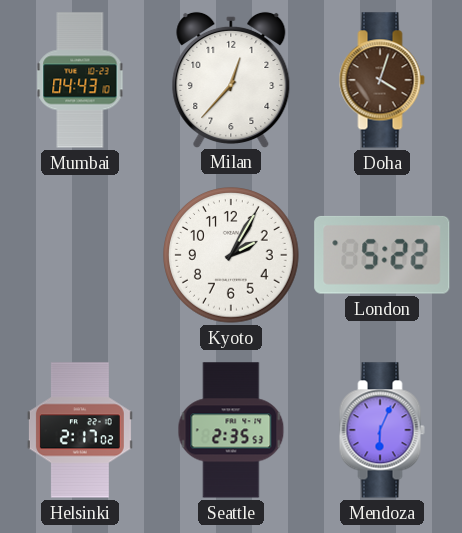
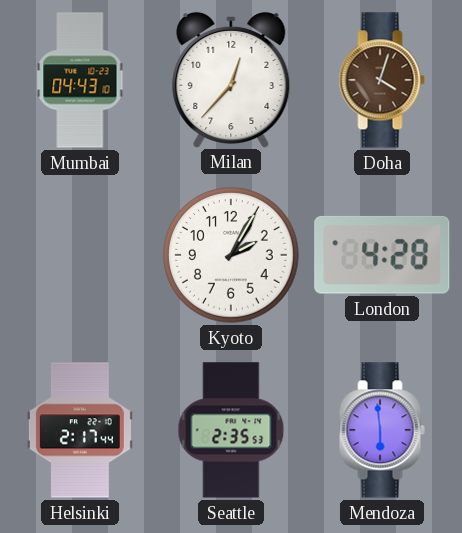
London: 5:22 -> 4:28
Helsinki: 2:17:02 -> 2:17:44
Mendoza: 6:04 -> 5:59
